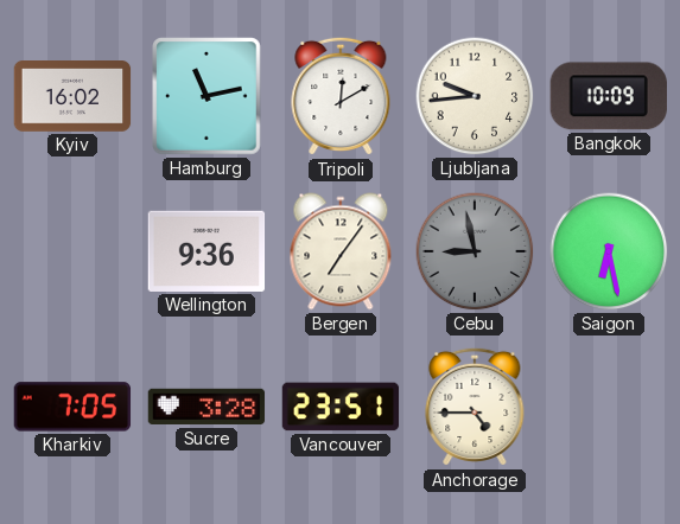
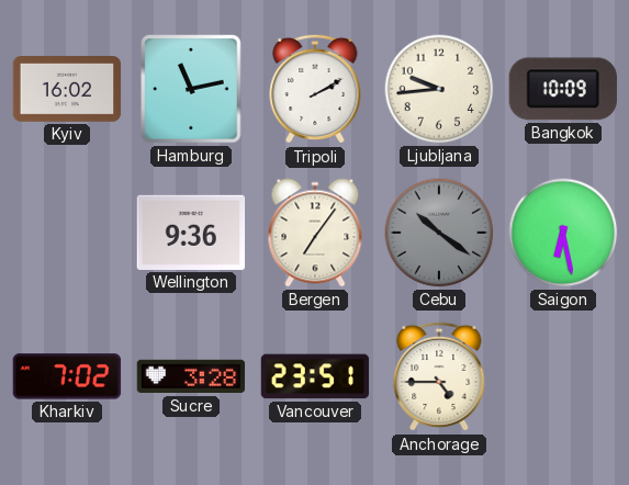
Tripoli: 12:10 -> 2:10
Cebu: 8:58 -> 10:21
Kharkiv: 7:05 -> 7:02
